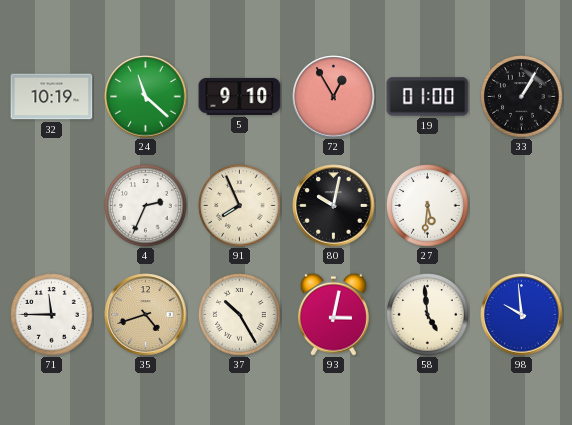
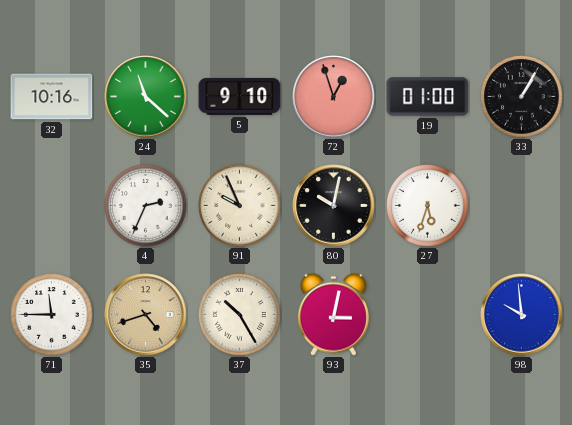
32: 10:19 -> 10:16
72: 12:55 -> 12:57
91: 7:56 -> 9:56
27: 5:31 -> 5:33
58: 4:59 -> none
